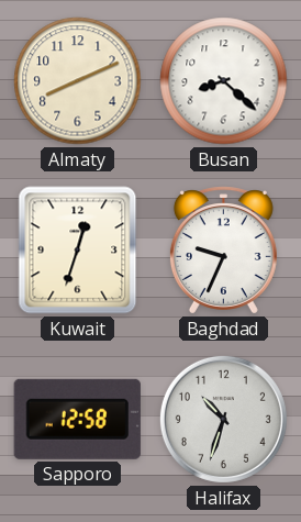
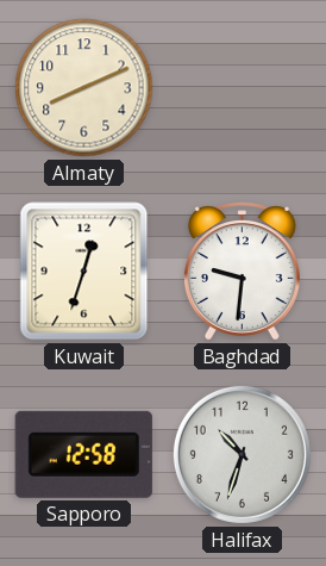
Busan: 8:22 -> none
Baghdad: 9:34 -> 9:31
